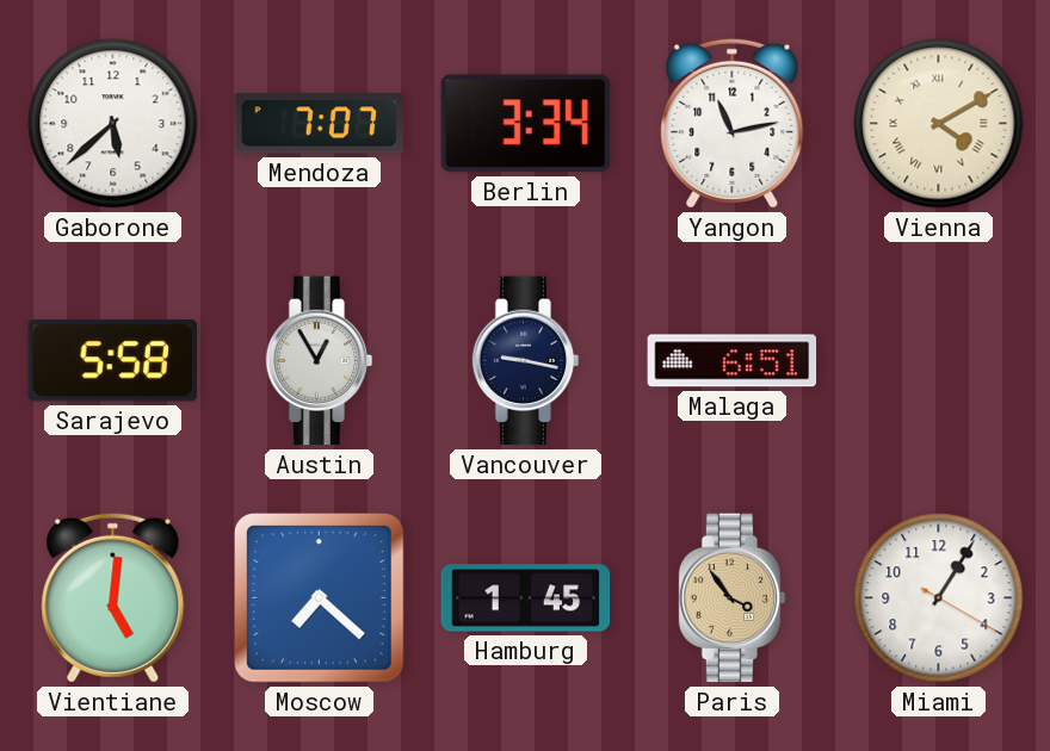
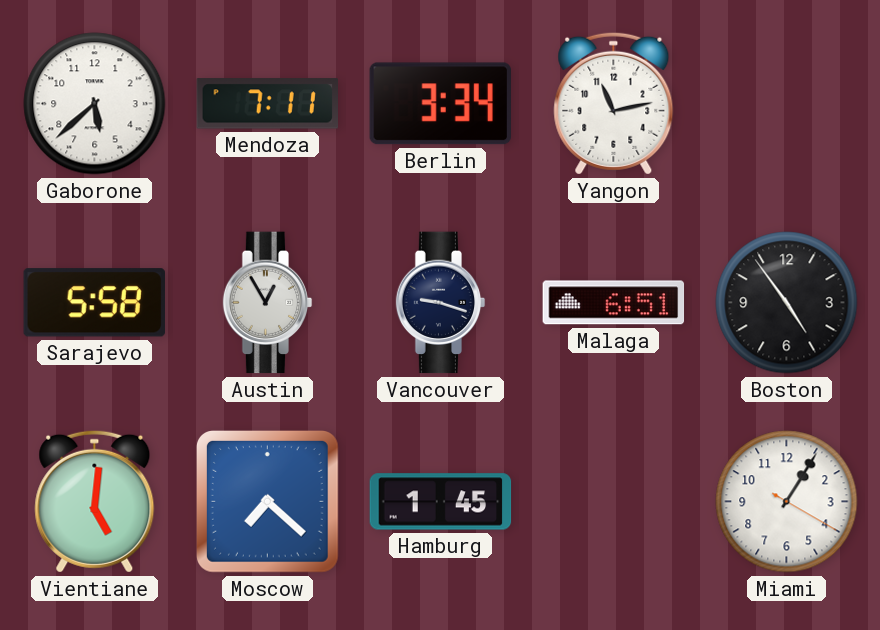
Mendoza: 7:07 -> 7:11
Vienna: 4:10 -> none
Vancouver: 9:17 -> 9:18
Boston: none -> 4:54
Paris: 3:54 -> none
